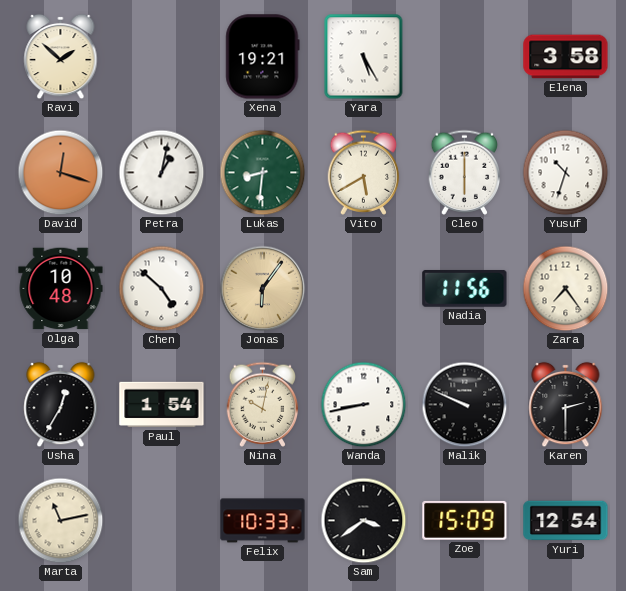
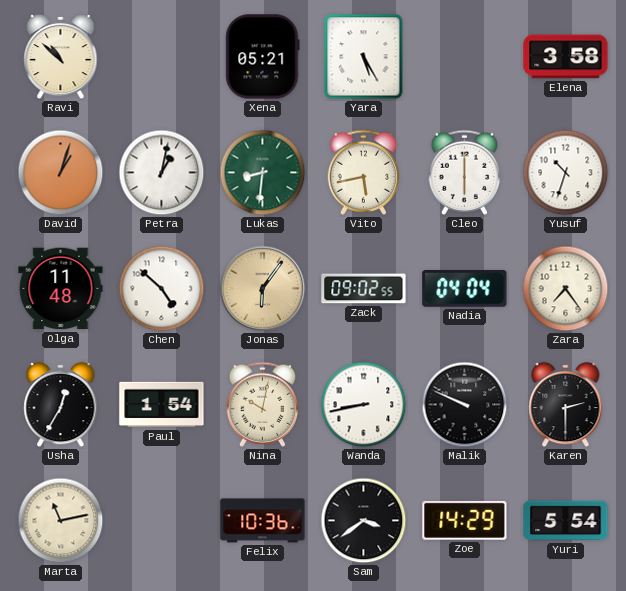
Ravi: 1:52 -> 10:52
Xena: 19:21 -> 05:21
David: 12:18 -> 1:03
Vito: 5:40 -> 5:43
Olga: 10:48 -> 11:48
Zack: none -> 09:02
Nadia: 11:56 -> 04:04
Felix: 10:33 -> 10:36
Zoe: 15:09 -> 14:29
Yuri: 12:54 -> 5:54
